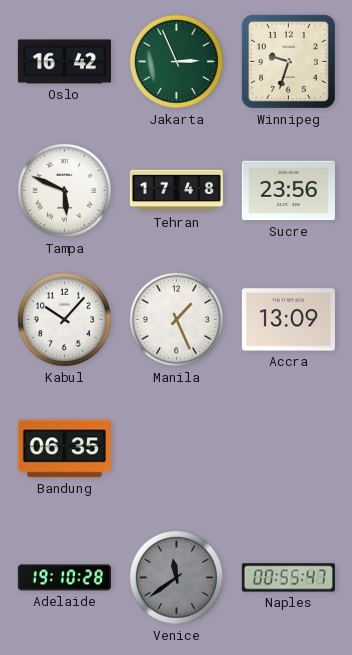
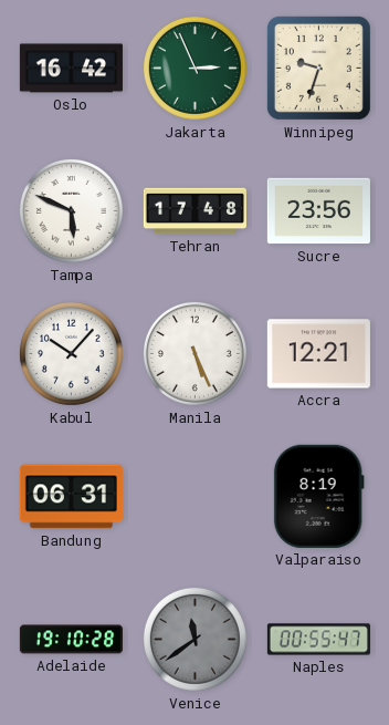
Manila: 1:26 -> 5:26
Accra: 13:09 -> 12:21
Bandung: 06:35 -> 06:31
Valparaiso: none -> 8:19
